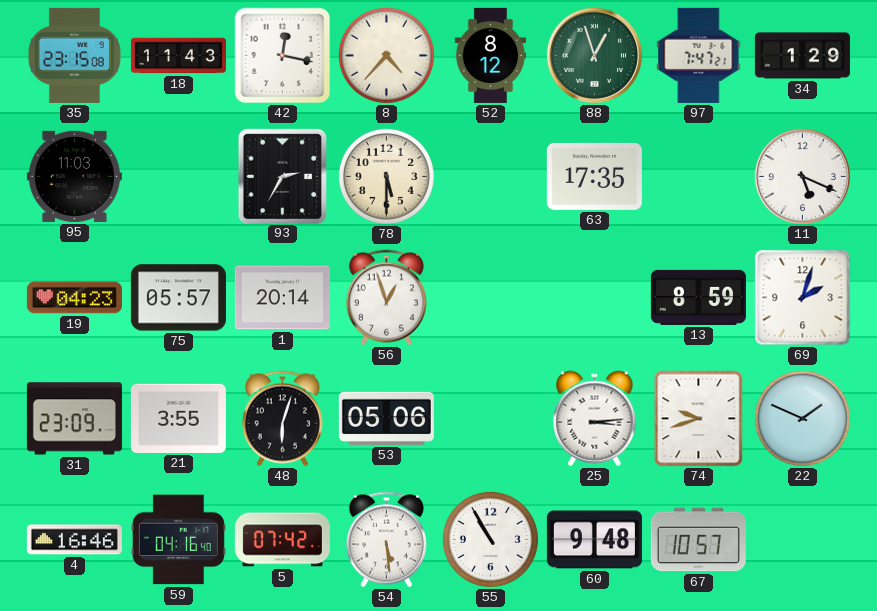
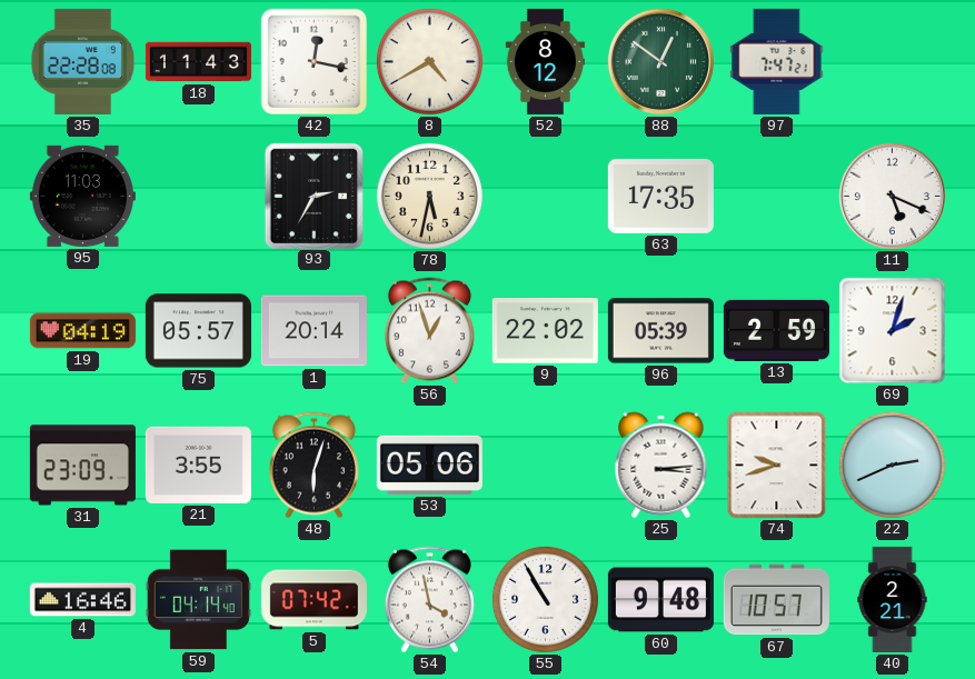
35: 23:15 -> 22:28
8: 4:37 -> 4:40
88: 12:57 -> 12:51
34: 1:29 -> none
78: 5:30 -> 5:32
19: 04:23 -> 04:19
9: none -> 22:02
96: none -> 05:39
13: 8:59 -> 2:59
22: 1:49 -> 2:41
59: 04:16 -> 04:14
54: 5:29 -> 3:58
40: none -> 2:21
